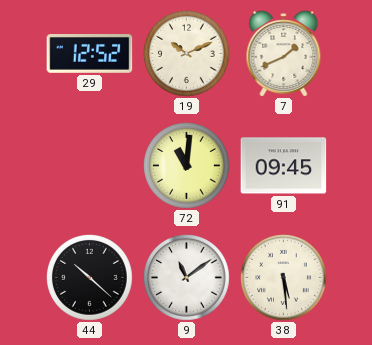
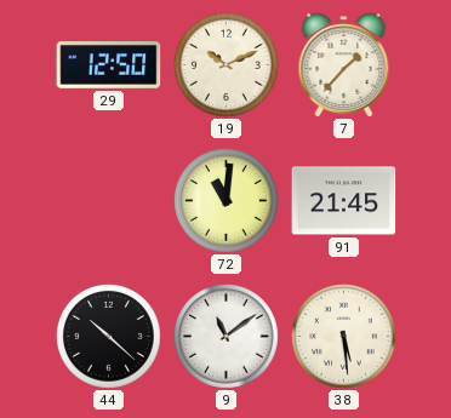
29: 12:52 -> 12:50
7: 1:41 -> 1:37
91: 09:45 -> 21:45
